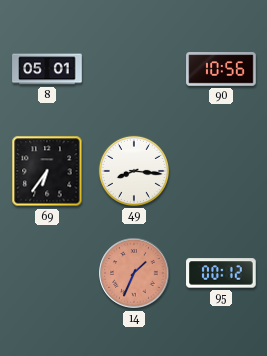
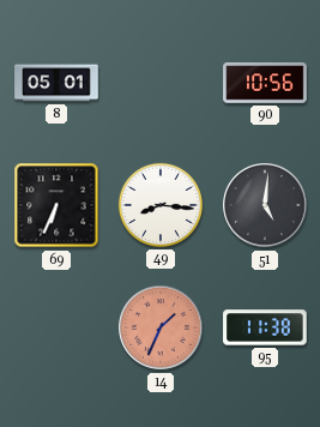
69: 6:36 -> 6:34
51: none -> 5:01
95: 00:12 -> 11:38
